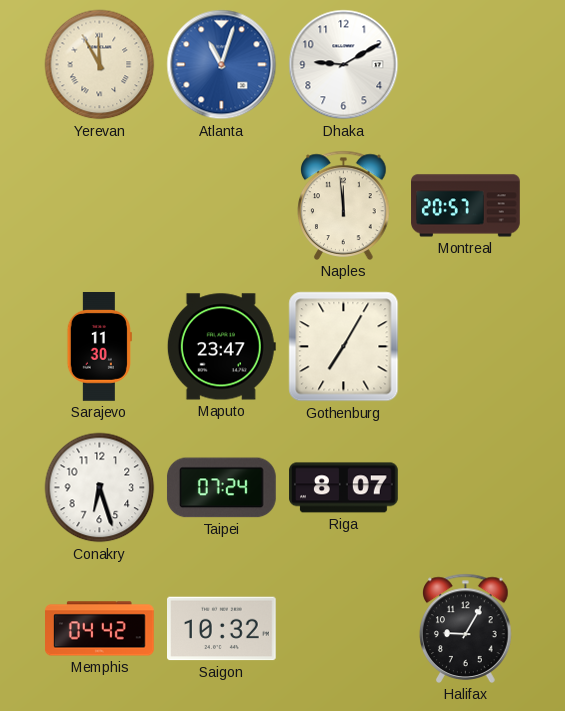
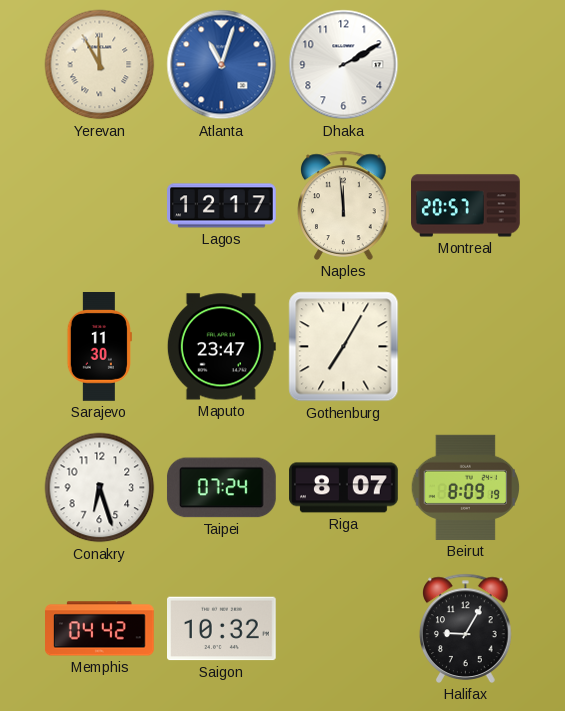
Dhaka: 9:10 -> 2:10
Lagos: none -> 12:17
Beirut: none -> 8:09
